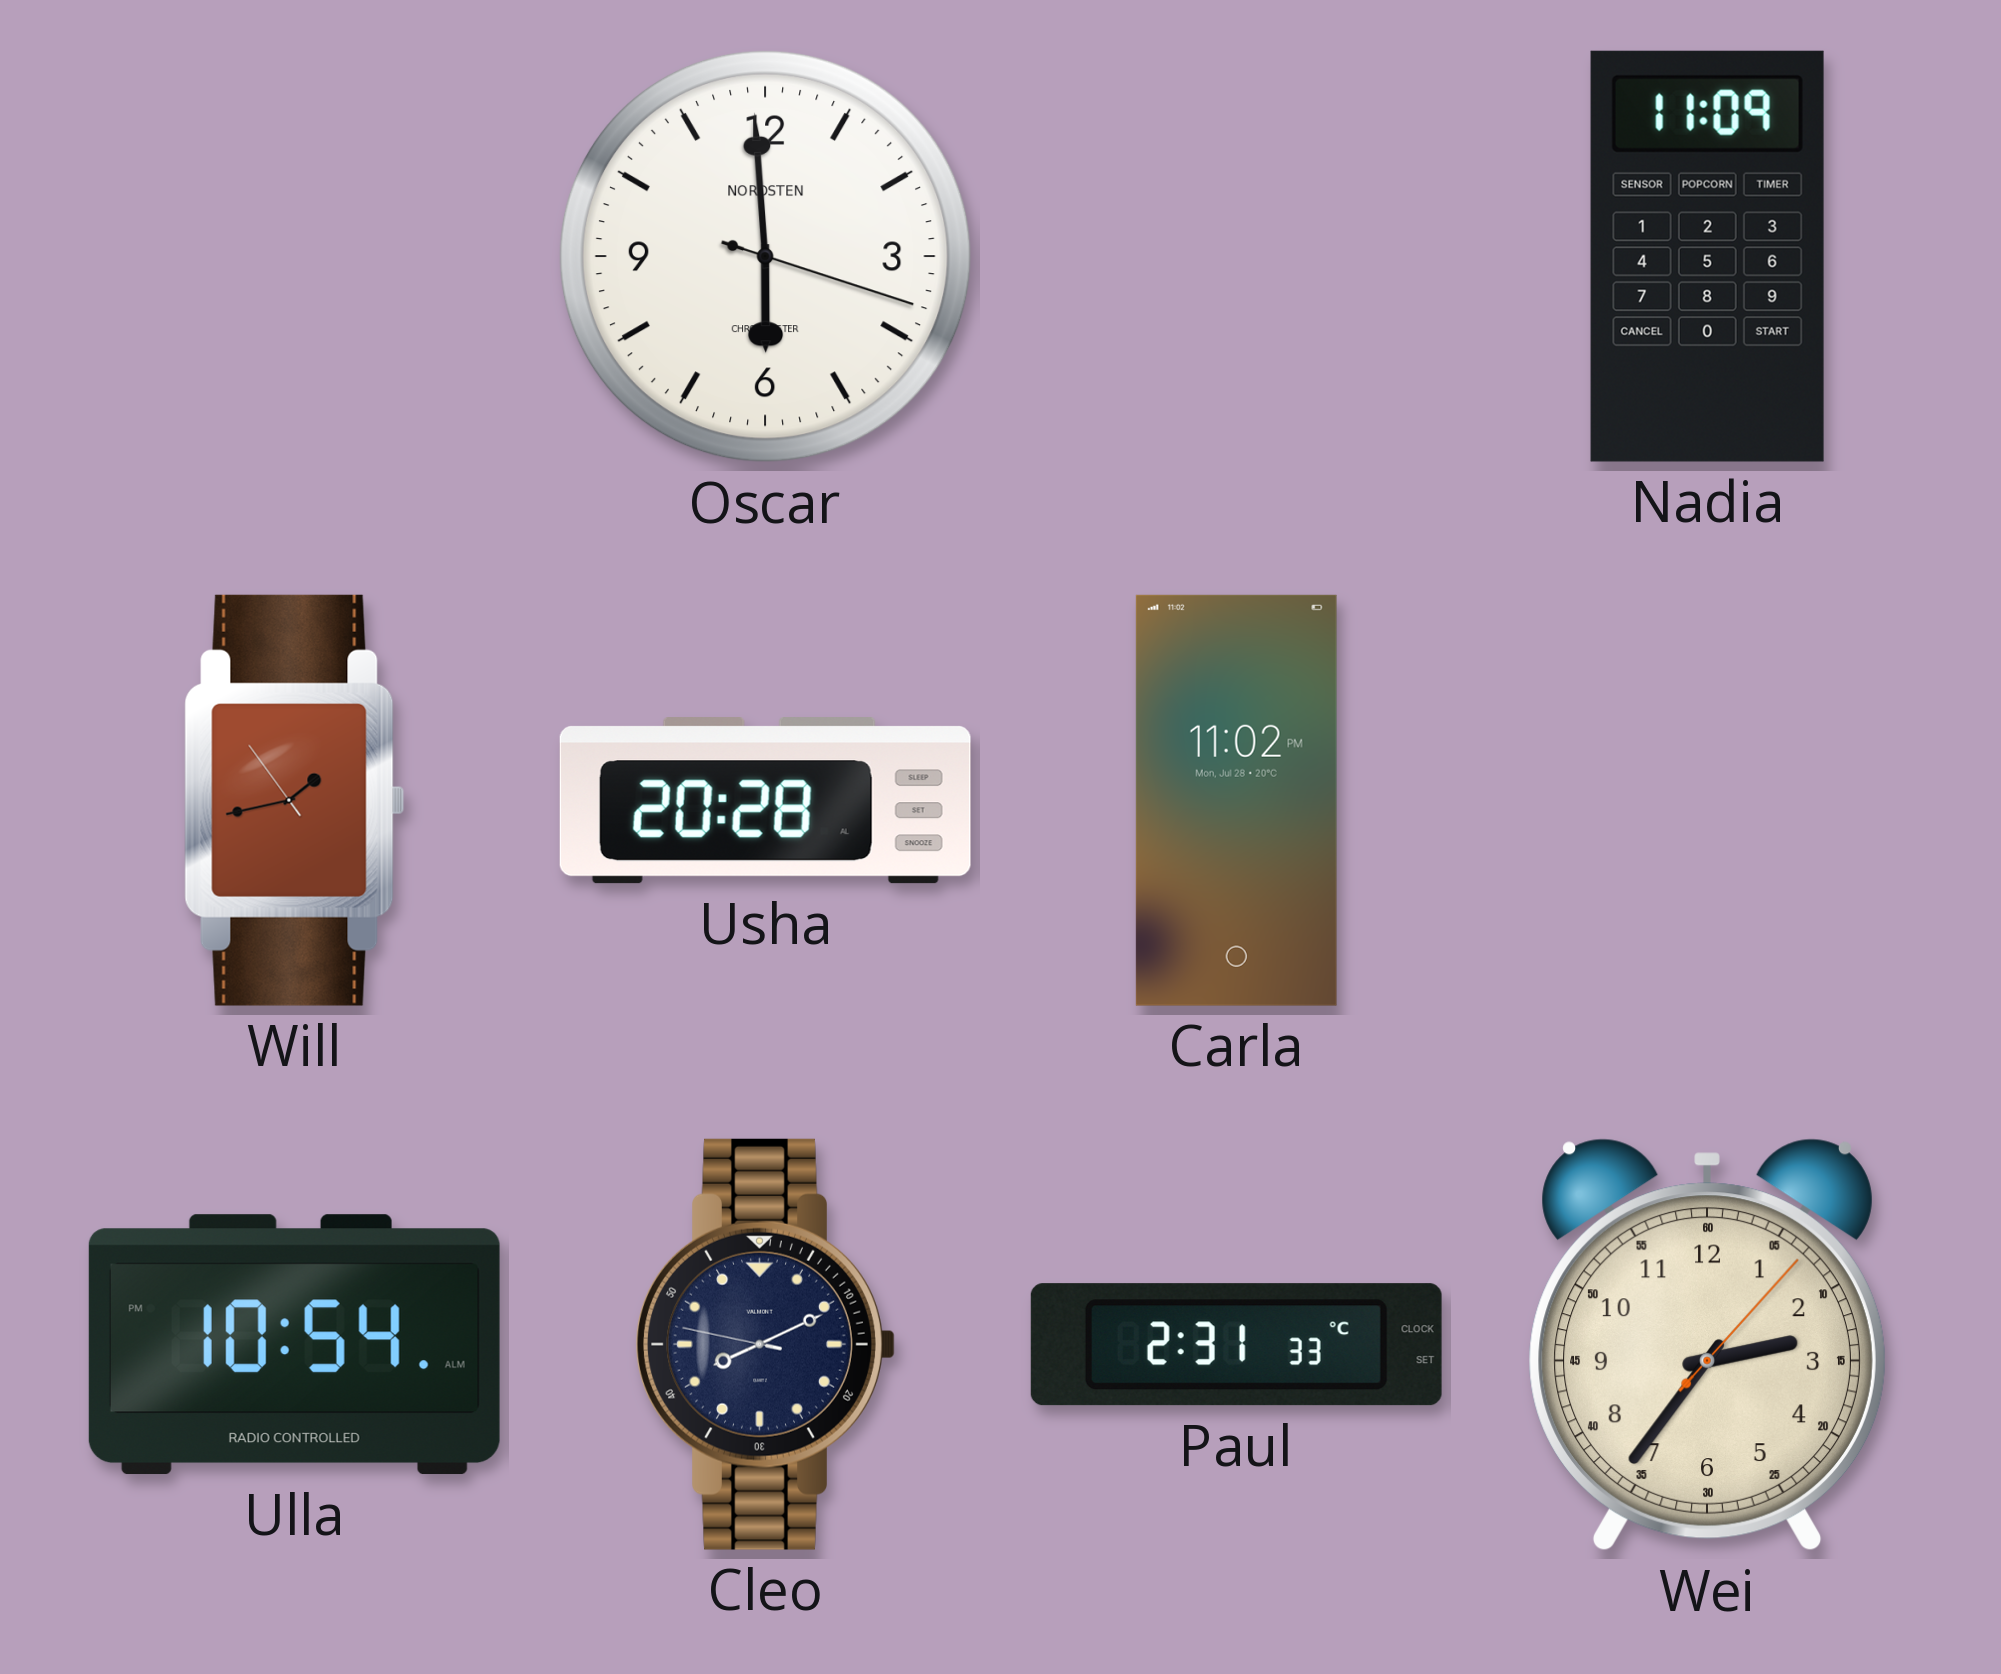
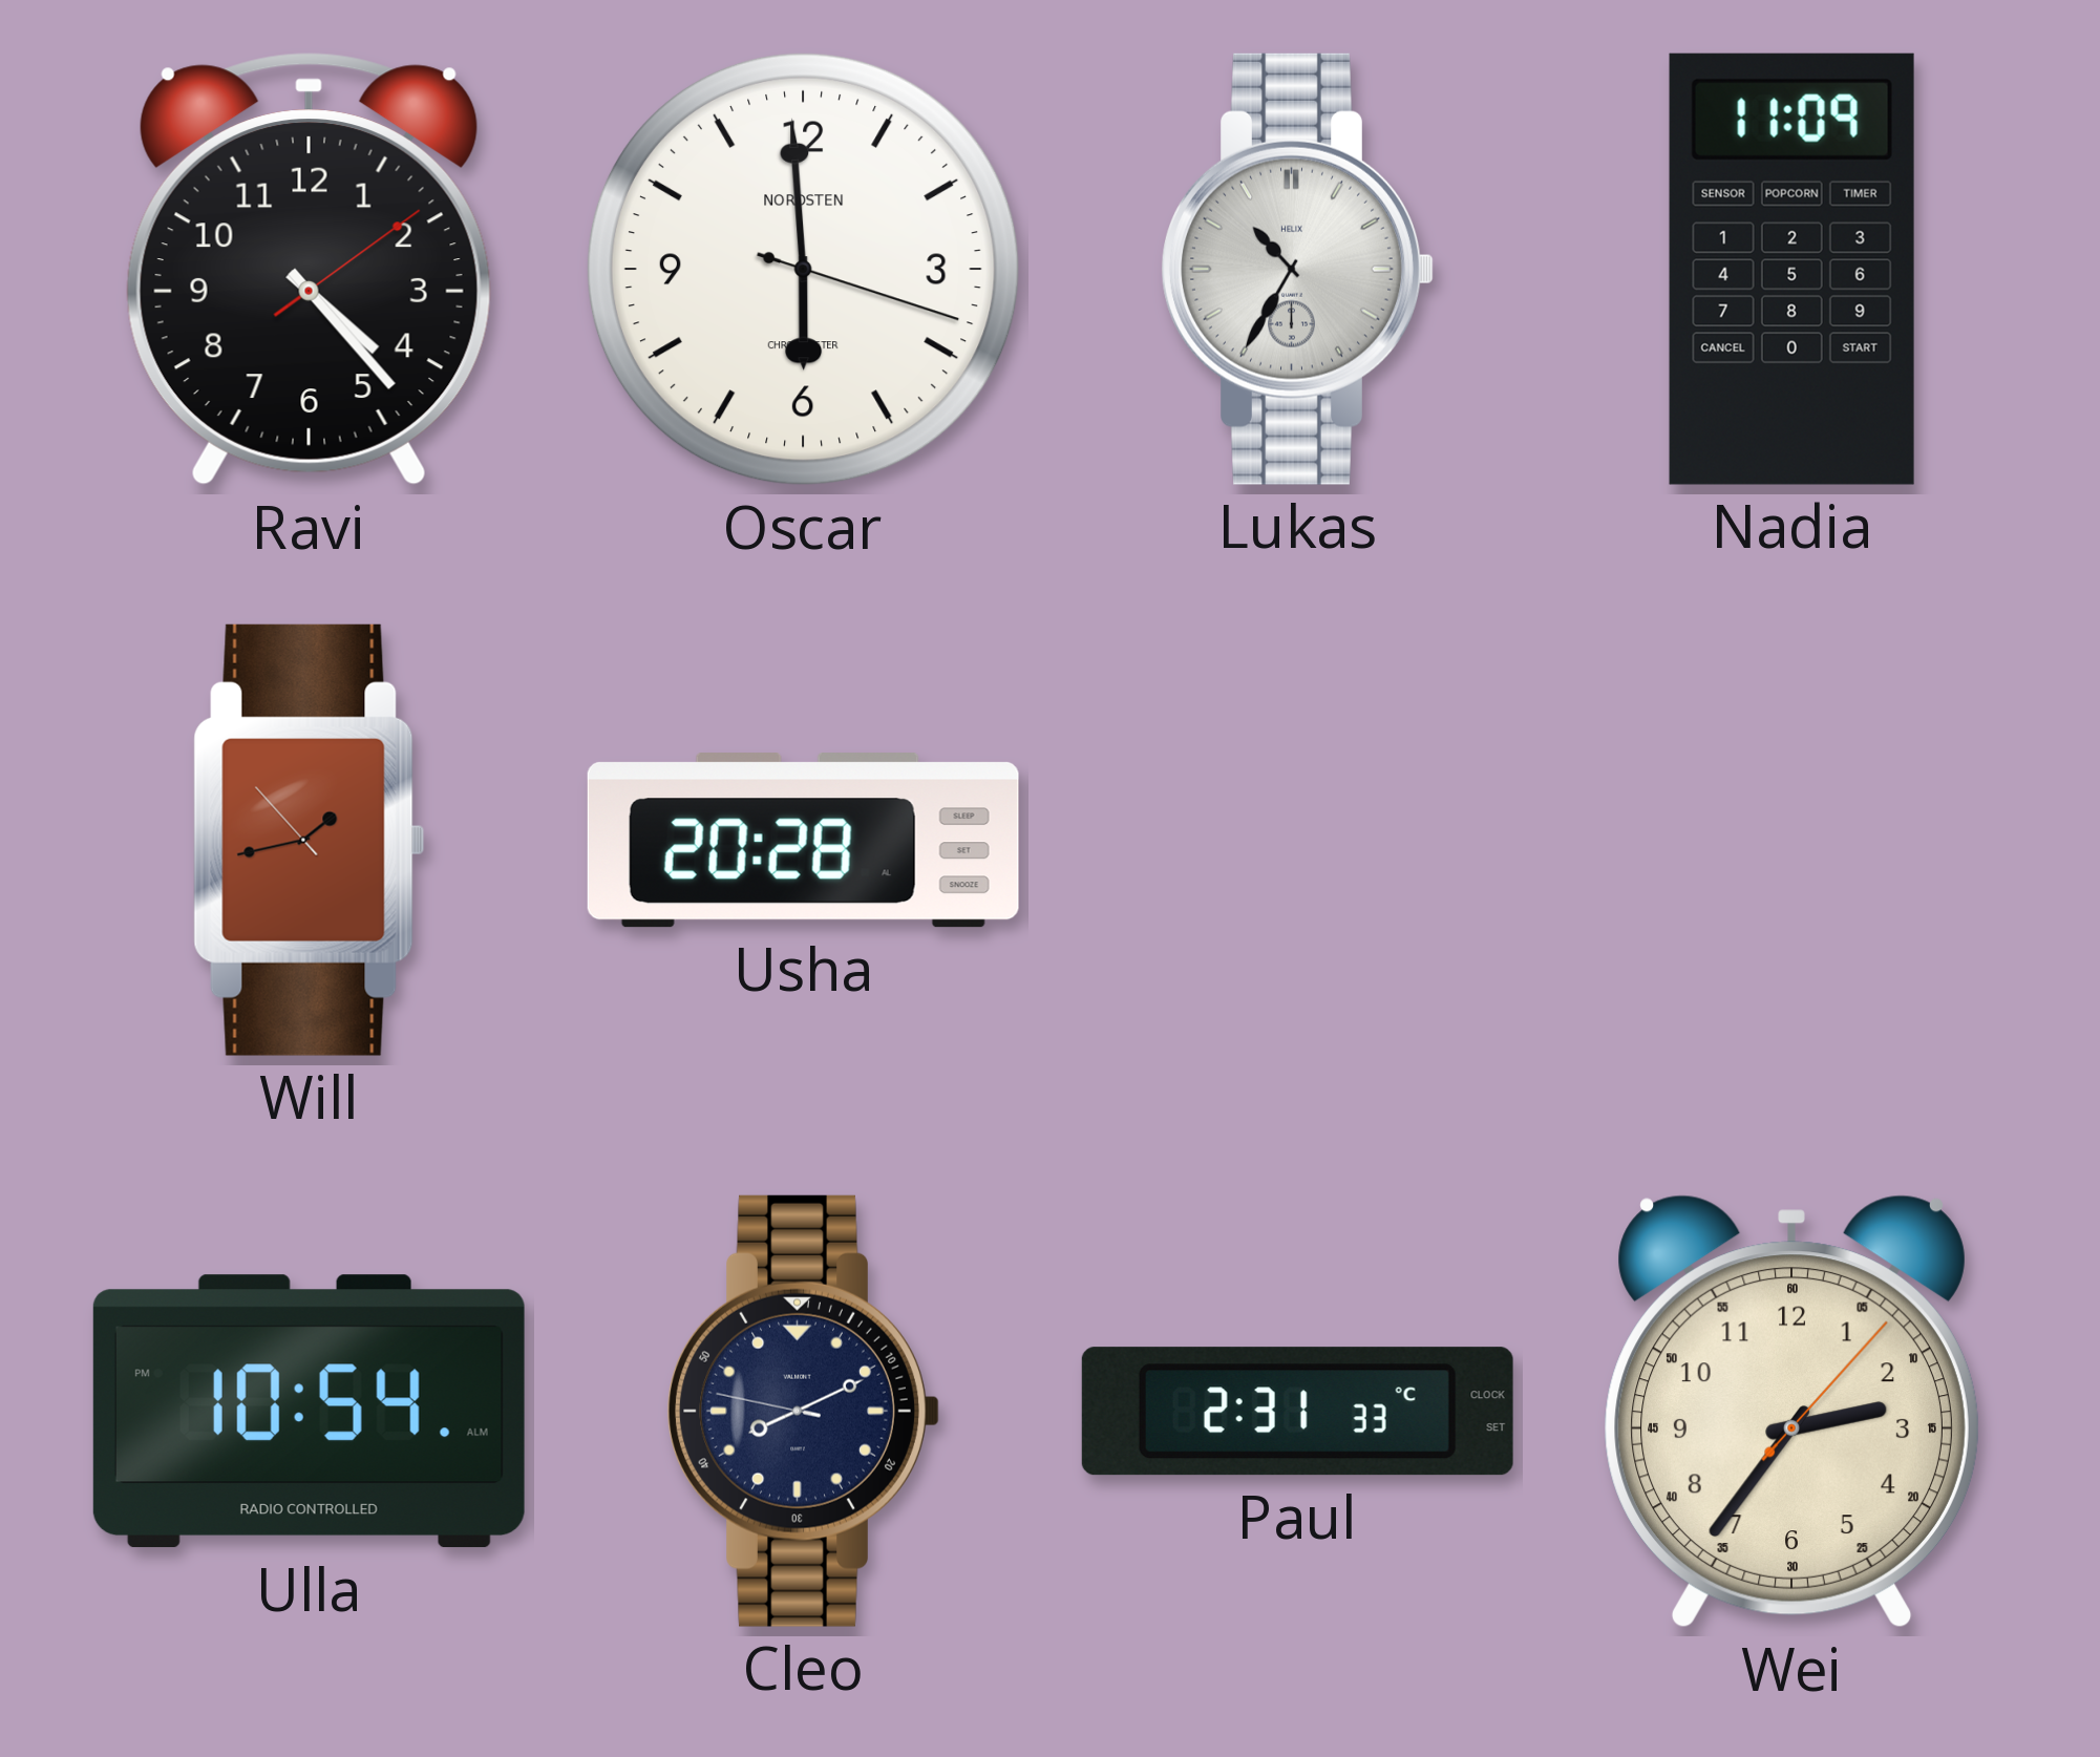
Ravi: none -> 4:23
Lukas: none -> 10:35
Will: 1:42:54 -> 1:42:53
Carla: 11:02 -> none
